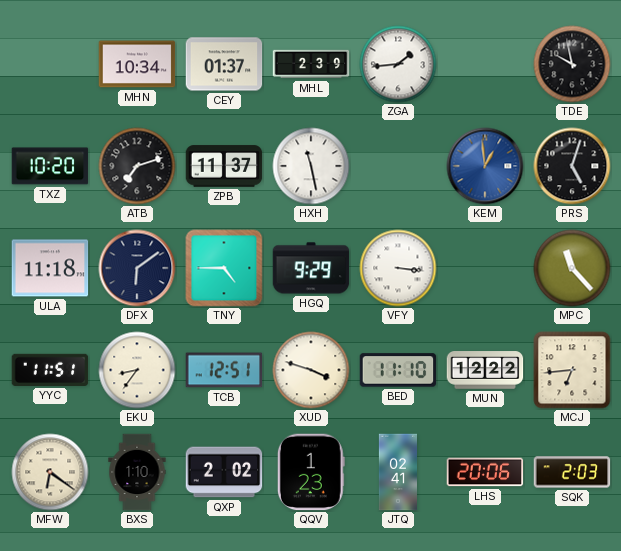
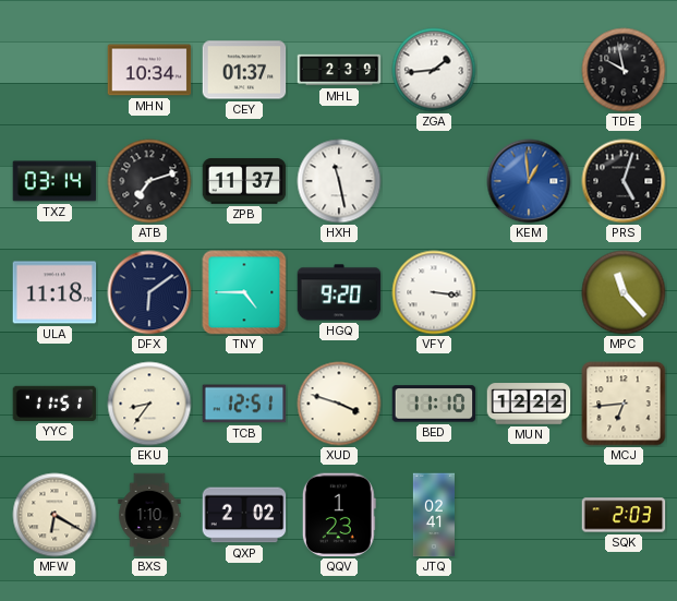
TXZ: 10:20 -> 03:14
HGQ: 9:29 -> 9:20
MFW: 6:21 -> 6:20
LHS: 20:06 -> none
